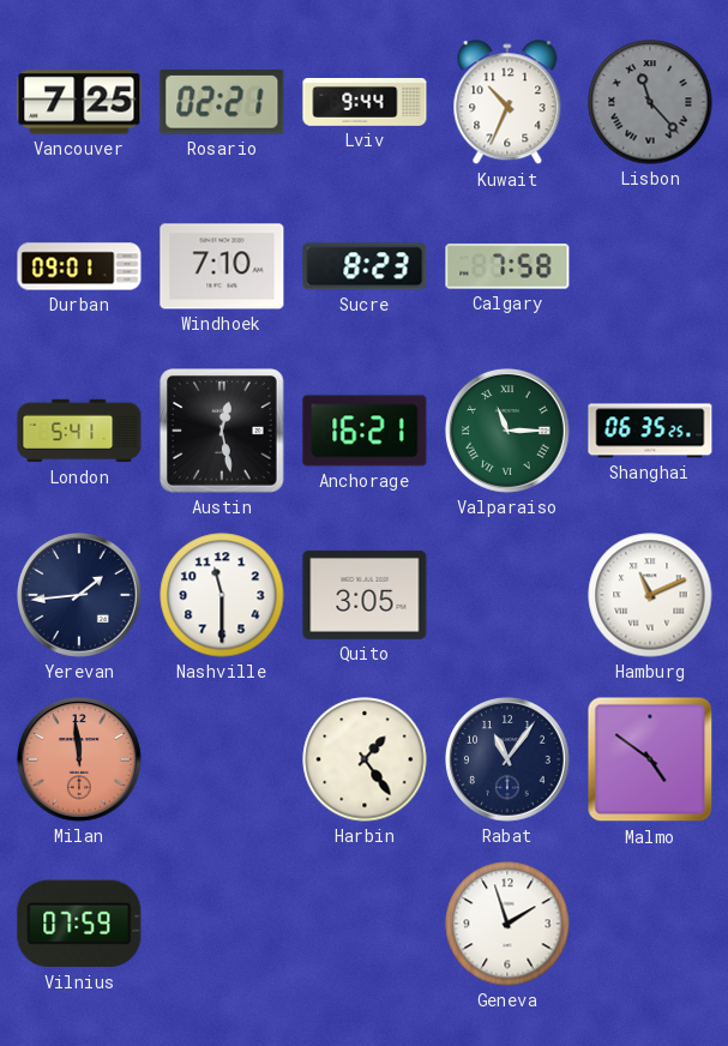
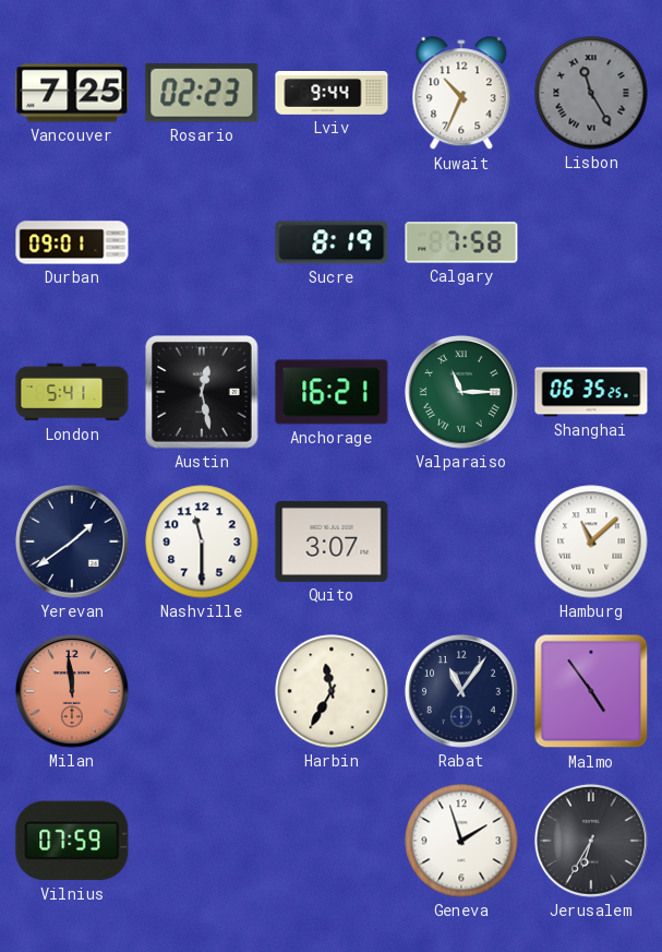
Rosario: 02:21 -> 02:23
Lisbon: 11:23 -> 11:25
Windhoek: 7:10 -> none
Sucre: 8:23 -> 8:19
Yerevan: 1:44 -> 1:39
Quito: 3:05 -> 3:07
Hamburg: 11:11 -> 11:08
Harbin: 1:24 -> 11:35
Malmo: 4:51 -> 4:54
Jerusalem: none -> 6:35
